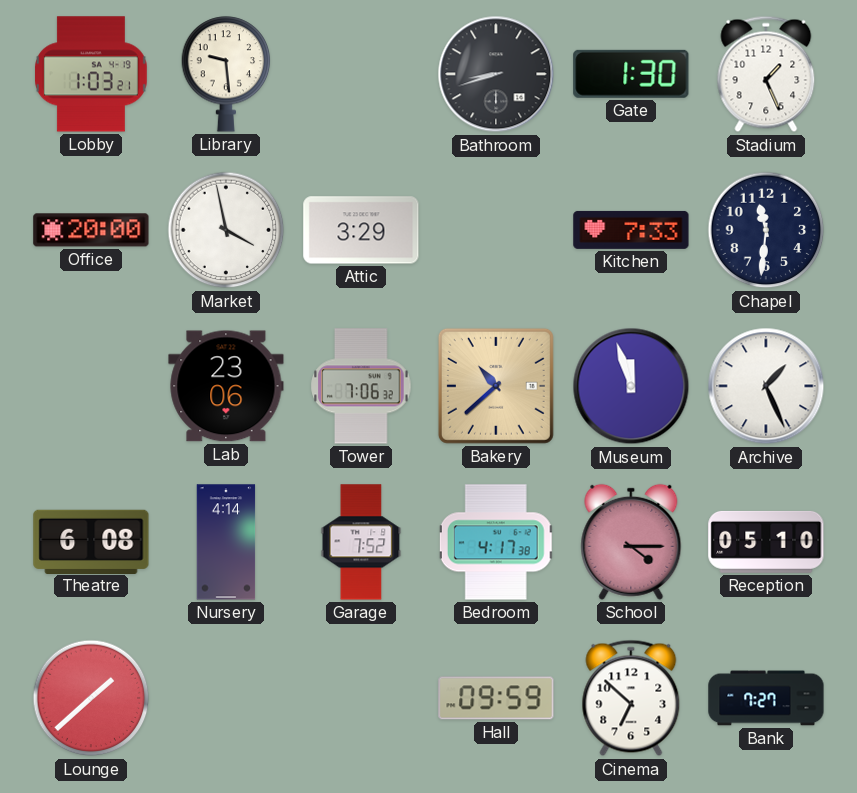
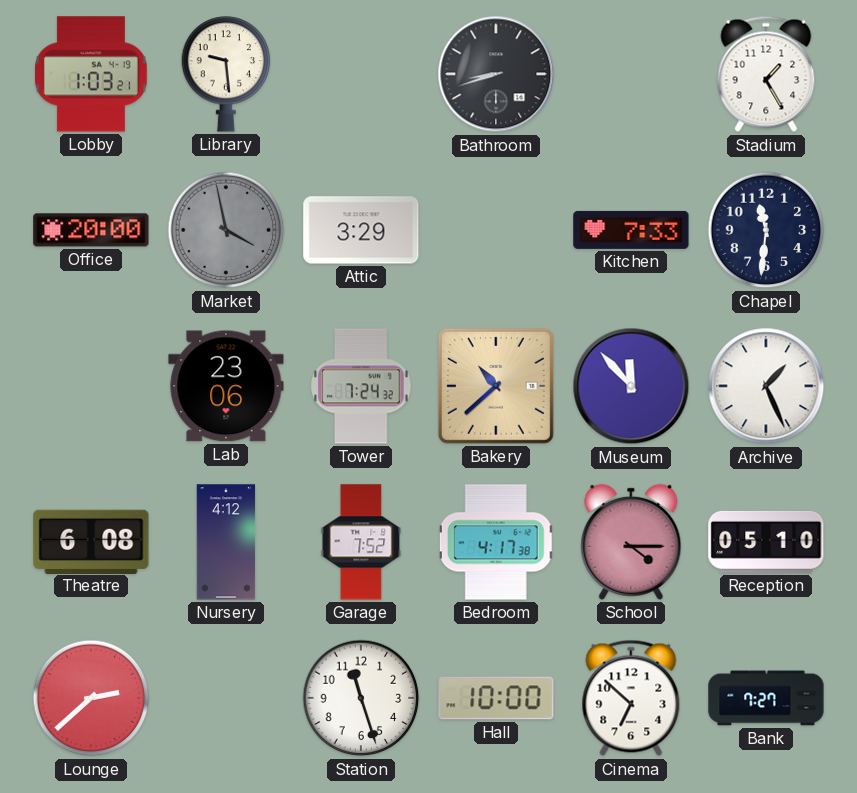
Gate: 1:30 -> none
Stadium: 1:26 -> 1:25
Market dial: white -> grey
Tower: 7:06 -> 7:24
Museum: 11:57 -> 11:53
Nursery: 4:14 -> 4:12
Lounge: 1:38 -> 2:38
Station: none -> 11:27
Hall: 09:59 -> 10:00
